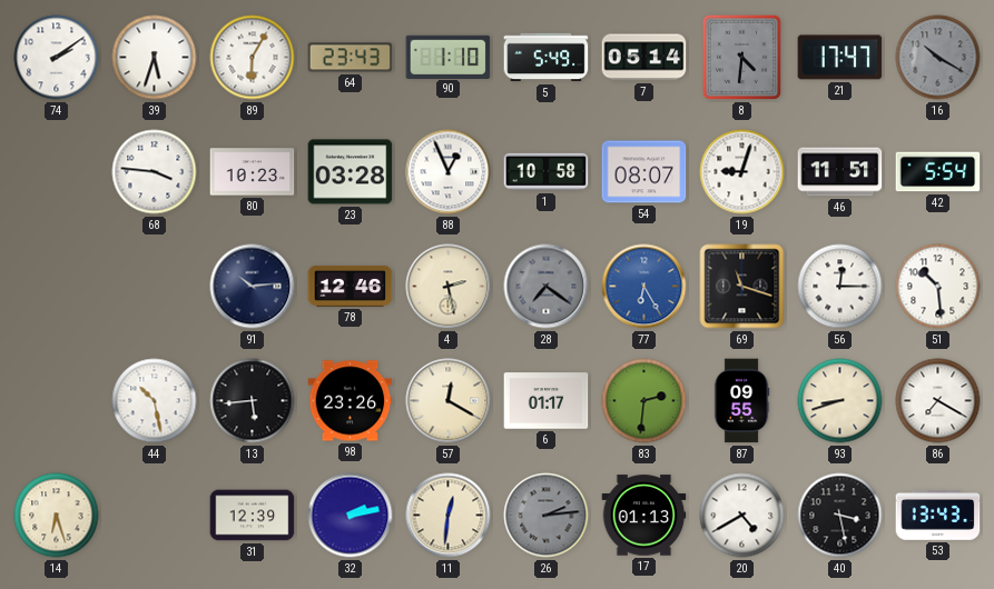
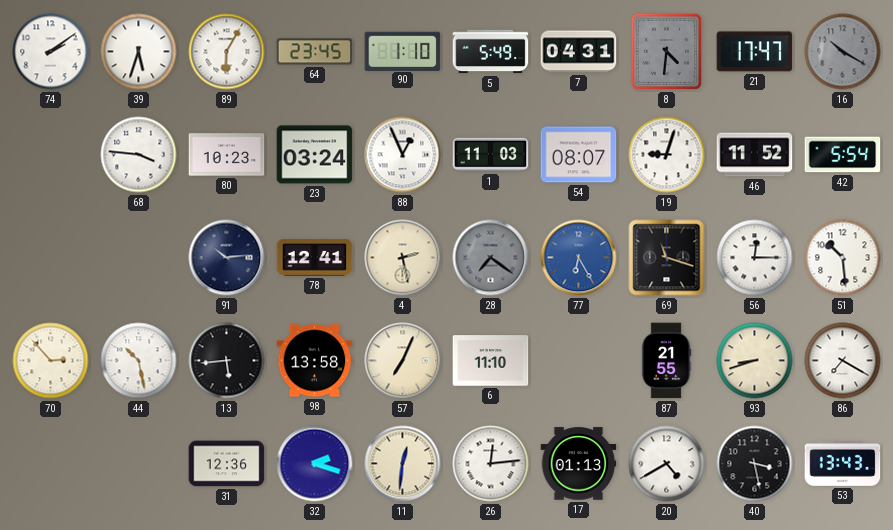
64: 23:43 -> 23:45
7: 05:14 -> 04:31
23: 03:28 -> 03:24
1: 10:58 -> 11:03
46: 11:51 -> 11:52
78: 12:46 -> 12:41
70: none -> 2:53
98: 23:26 -> 13:58
57: 12:20 -> 7:04
6: 01:17 -> 11:10
83: 2:31 -> none
87: 09:55 -> 21:55
14: 6:27 -> none
31: 12:39 -> 12:36
32: 2:13 -> 2:18
26: 2:14 -> 12:14
26 dial: grey -> white
